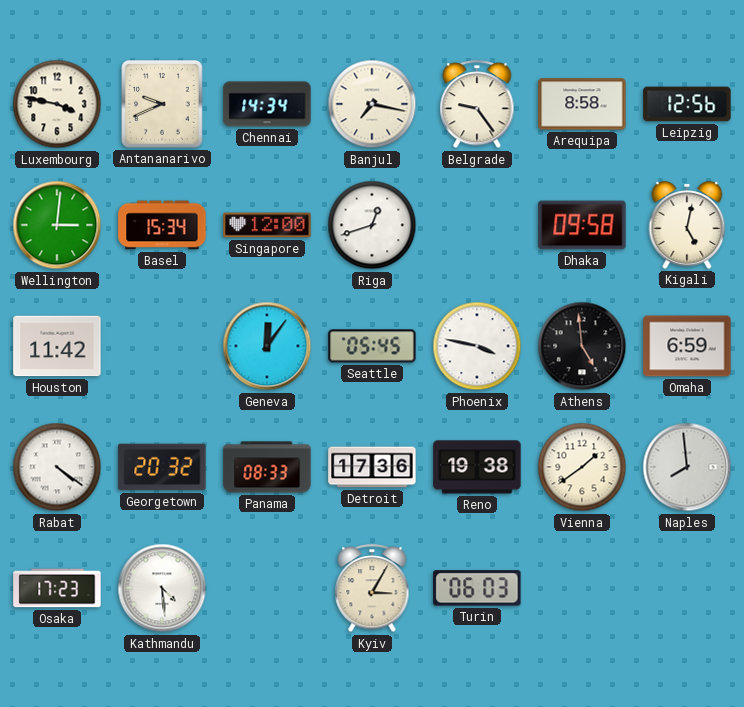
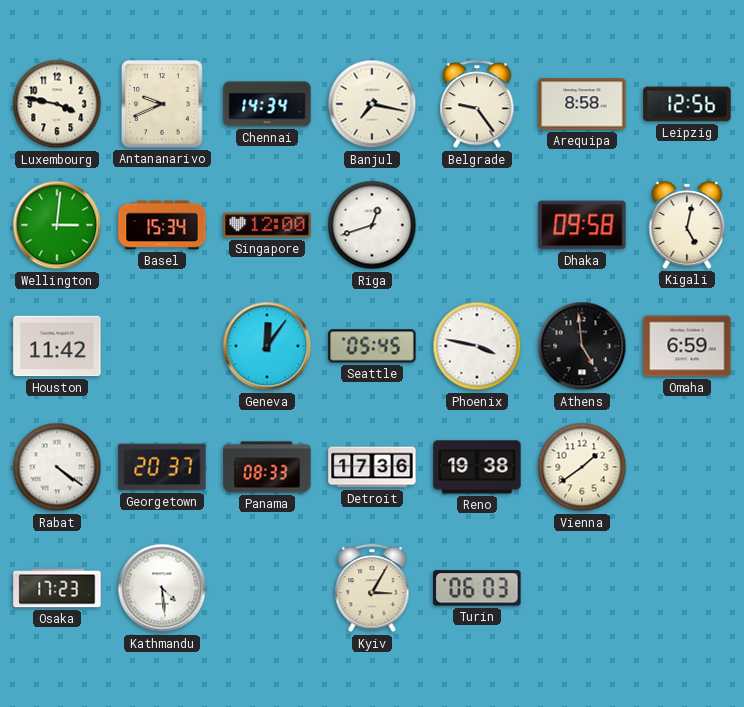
Georgetown: 20:32 -> 20:37
Naples: 7:59 -> none
